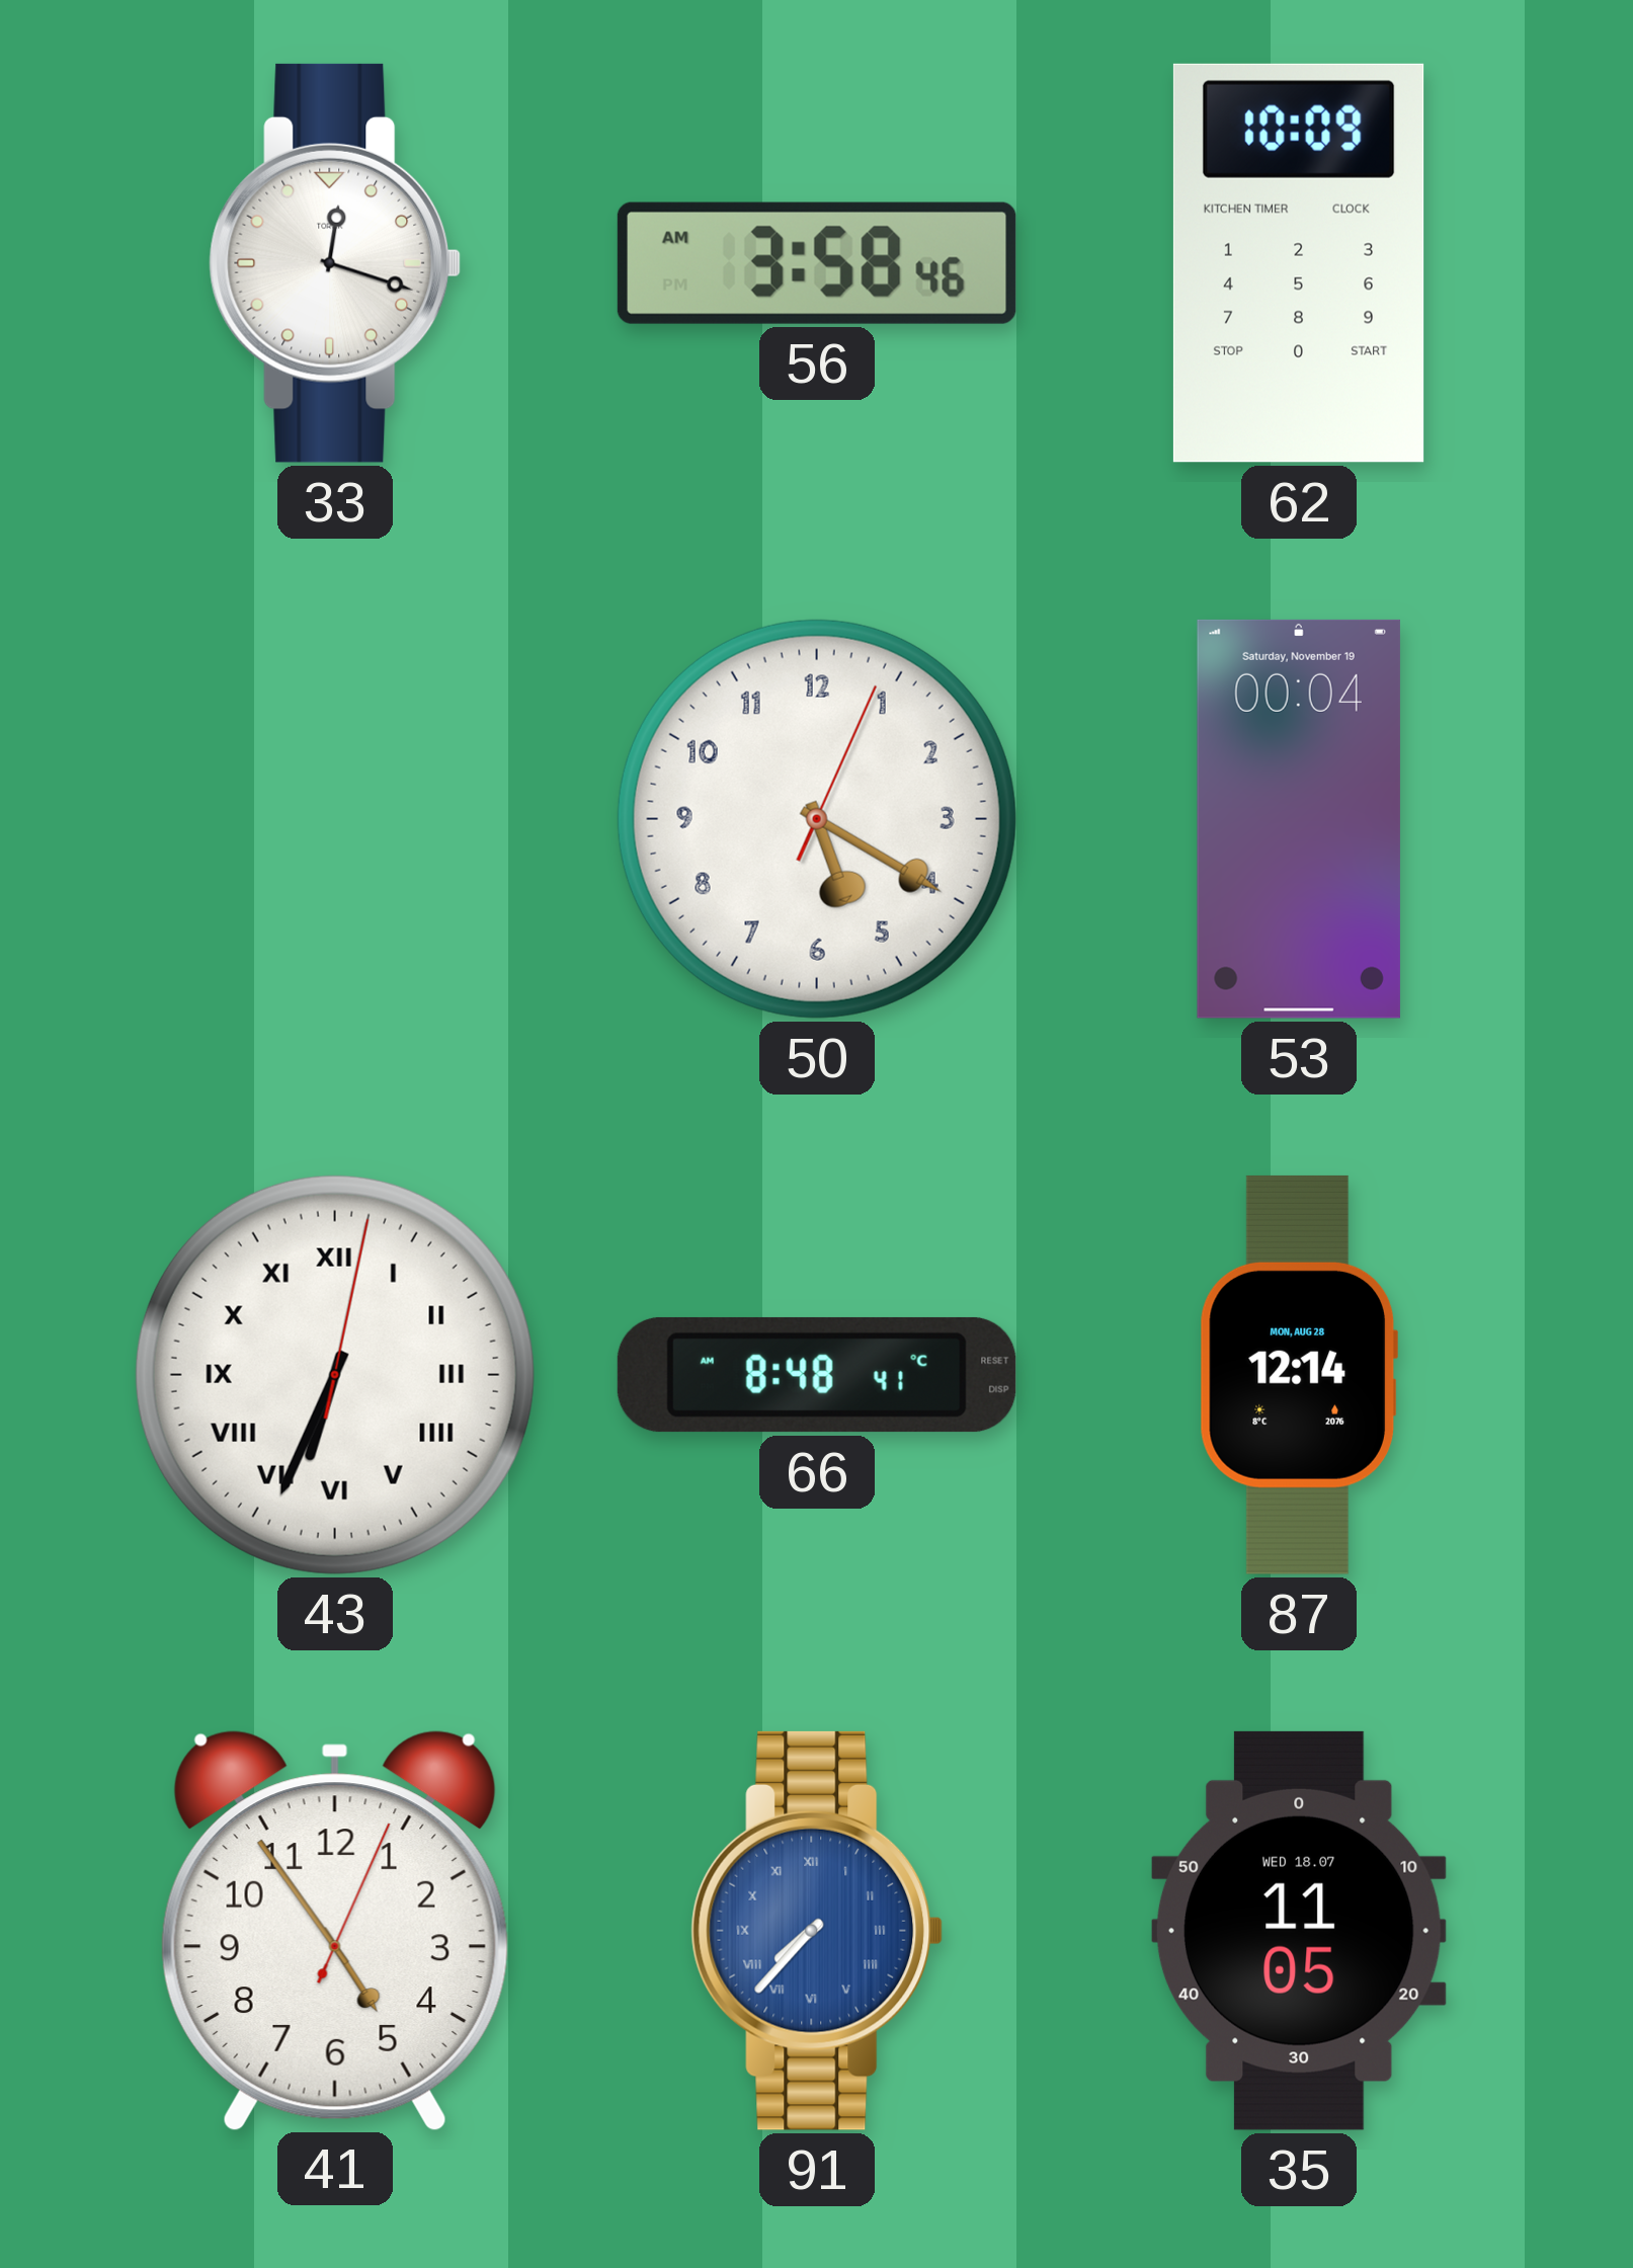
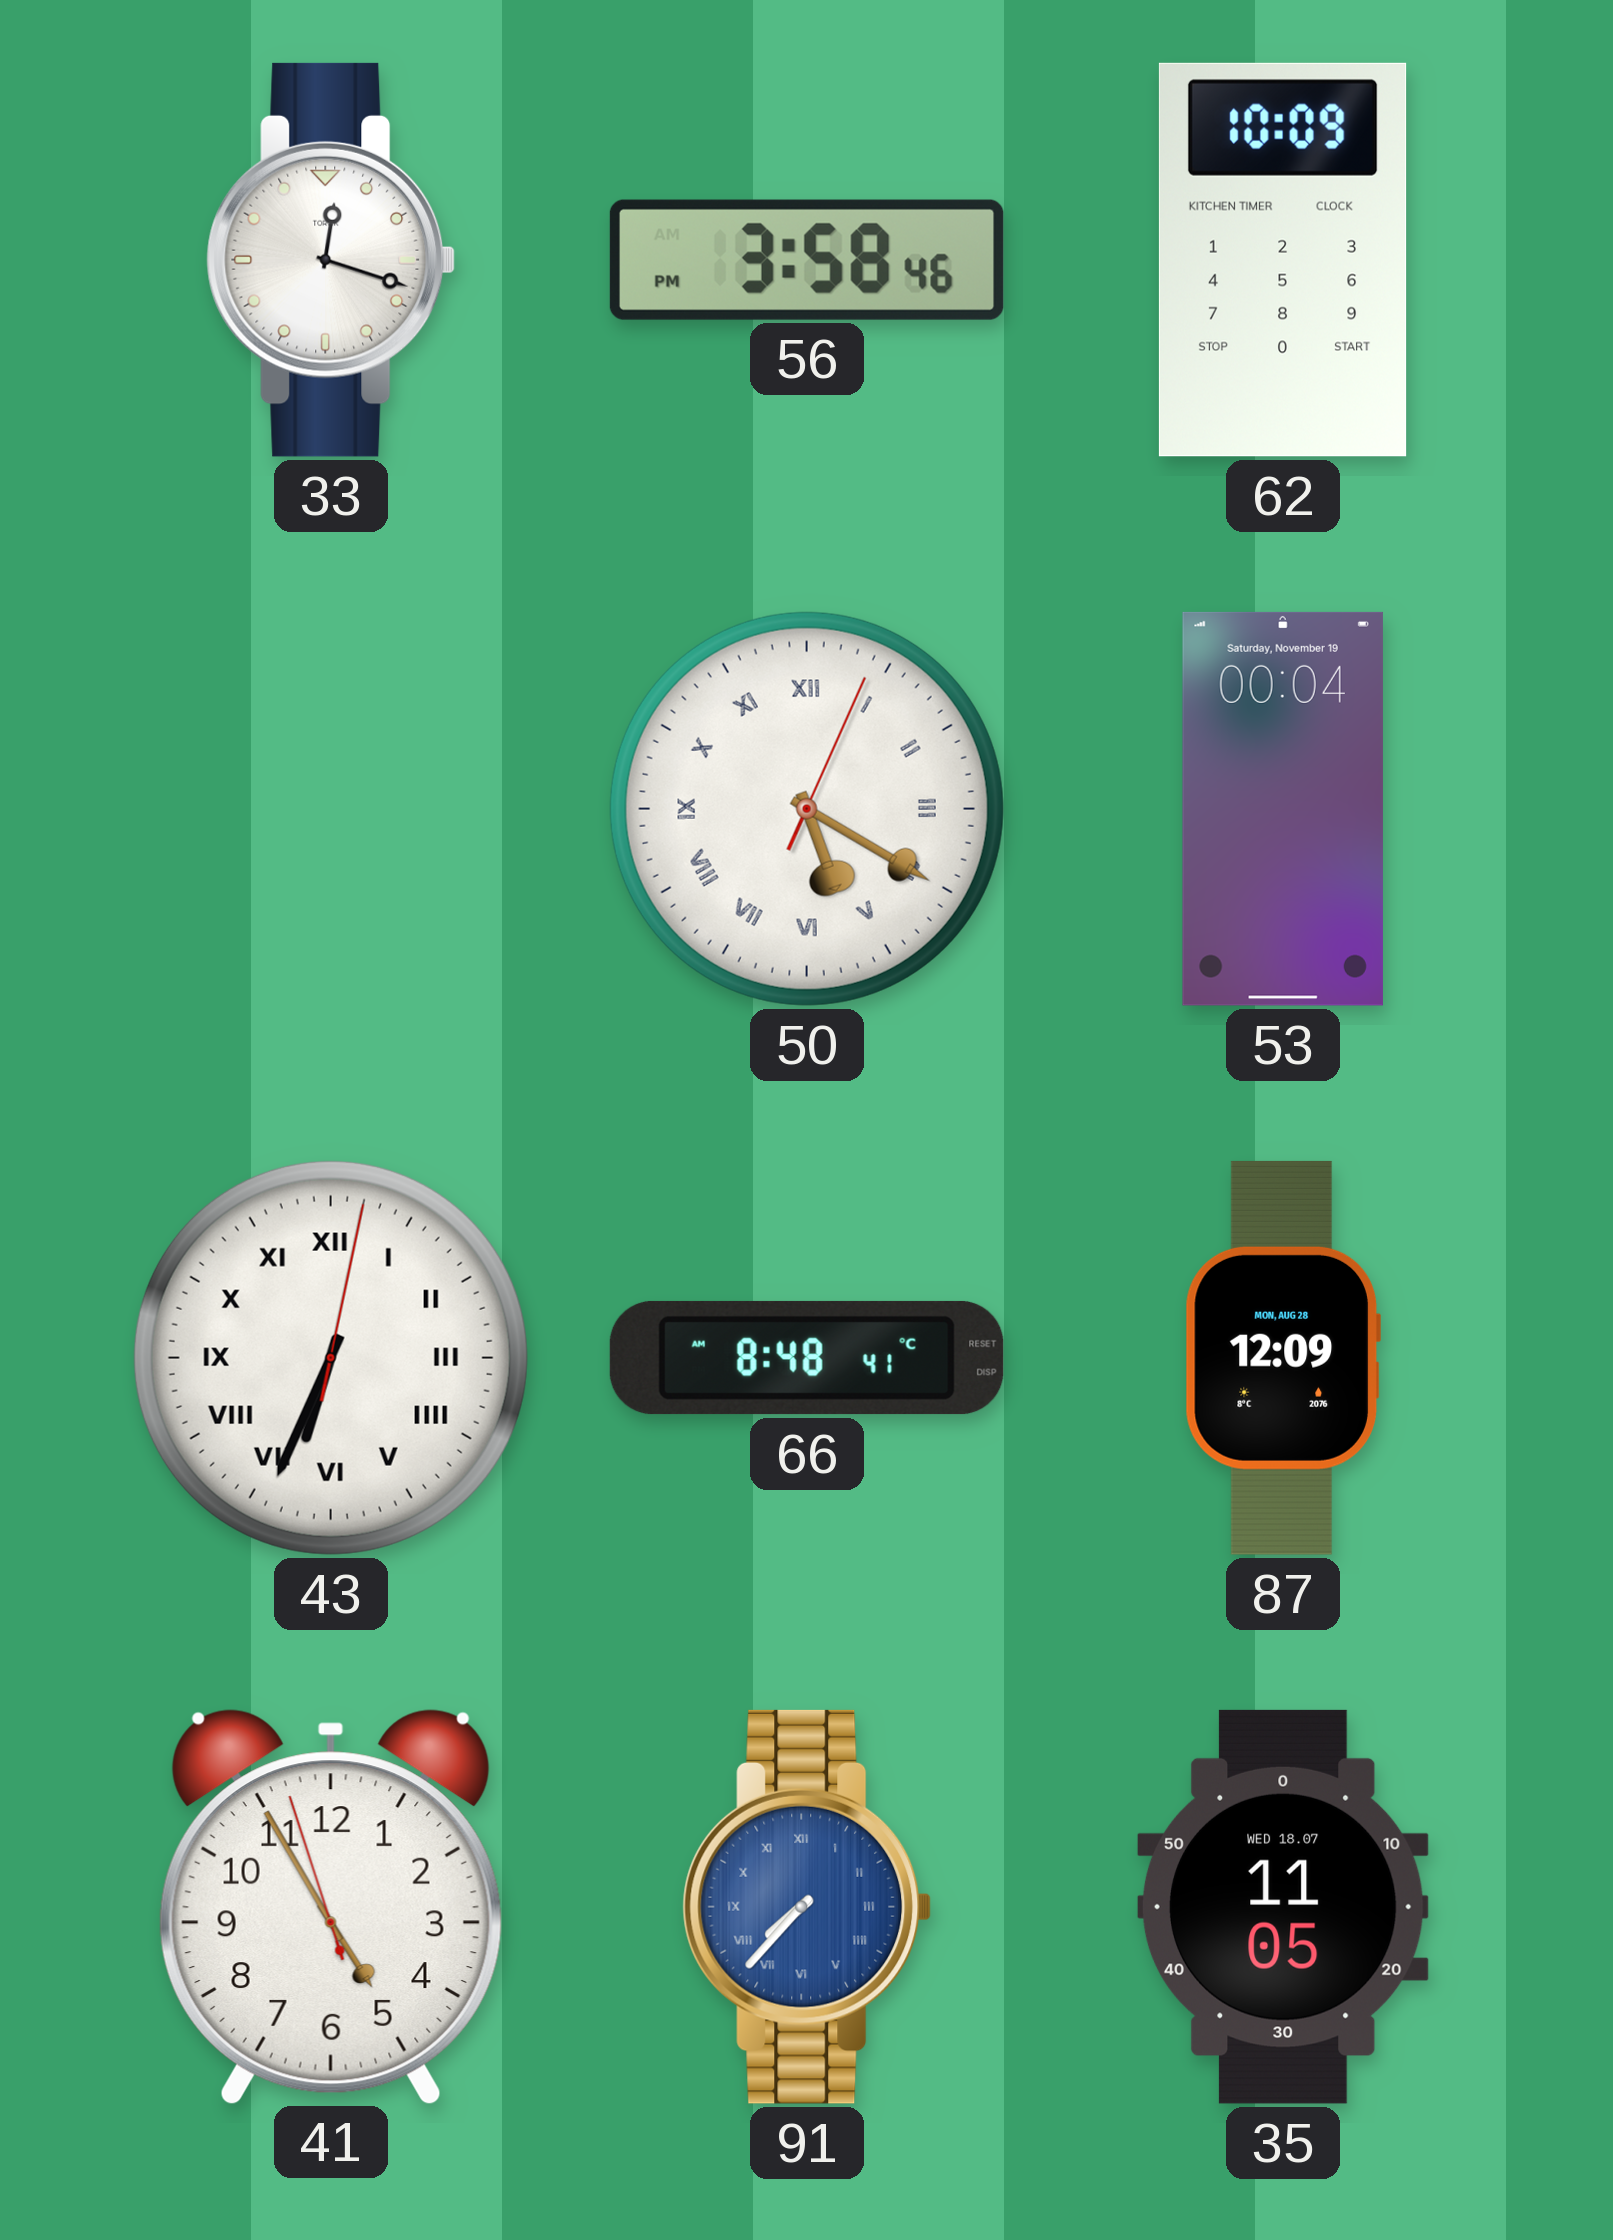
56: 3:58:46 AM -> 3:58:46 PM
50 numerals: Arabic -> Roman
87: 12:14 -> 12:09
41: 4:54:04 -> 4:54:57
